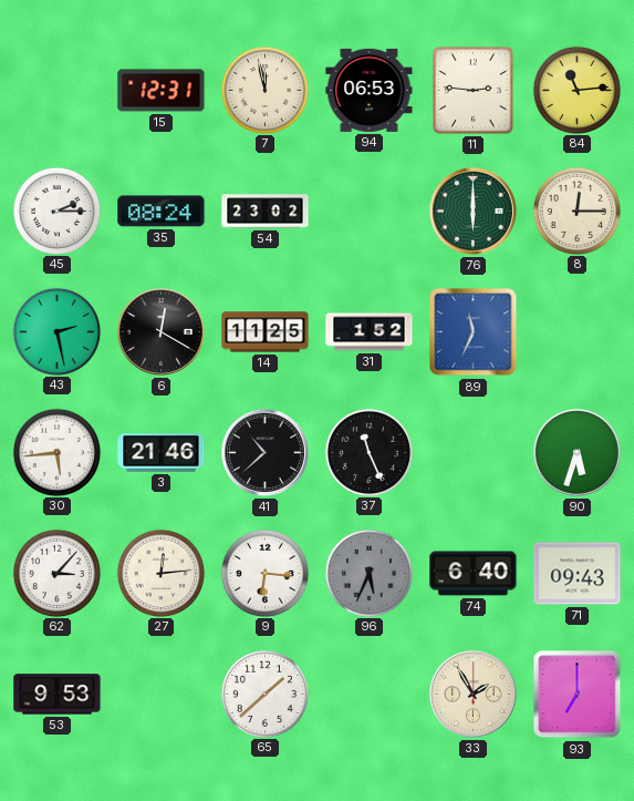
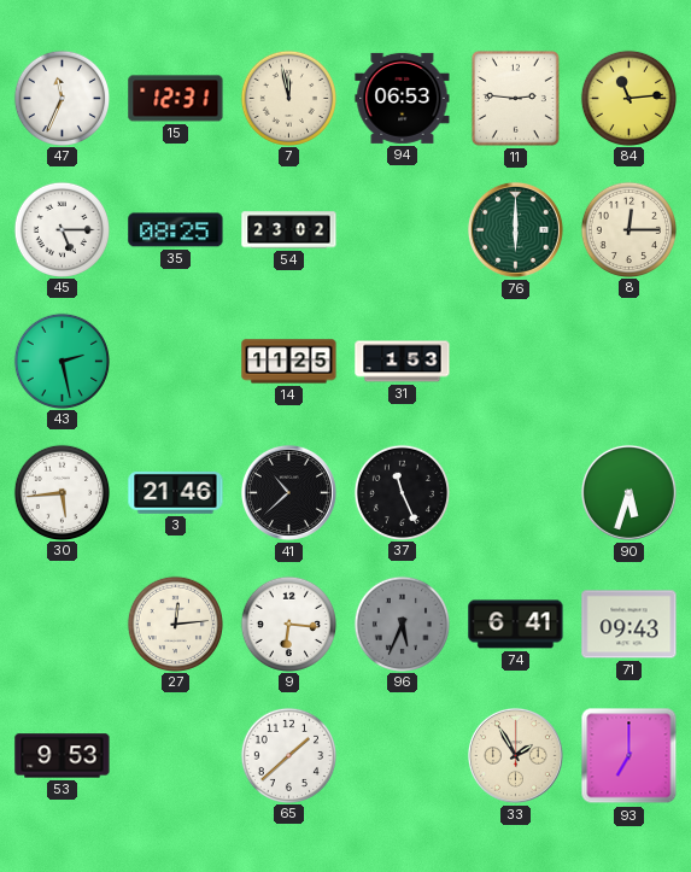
47: none -> 11:34
45: 2:15 -> 5:15
35: 08:24 -> 08:25
6: 12:20 -> none
31: 1:52 -> 1:53
89: 11:34 -> none
62: 3:07 -> none
74: 6:40 -> 6:41
